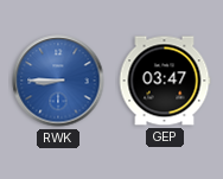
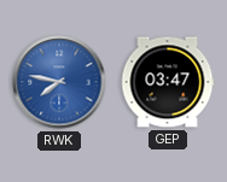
RWK: 8:45 -> 7:47
